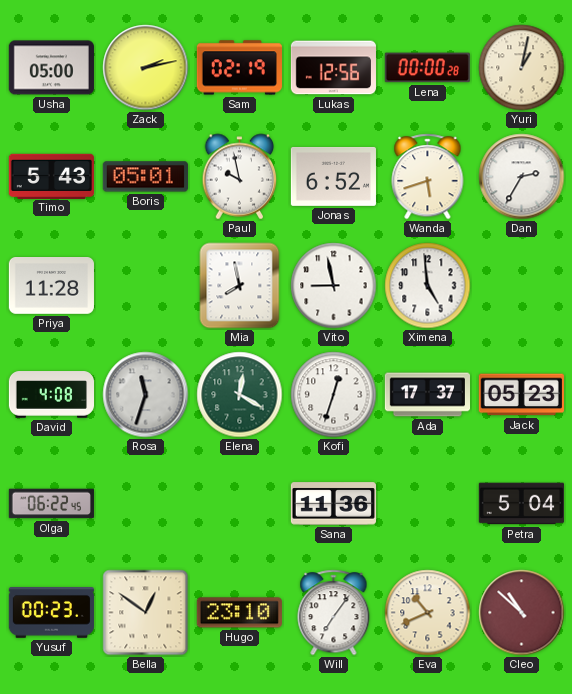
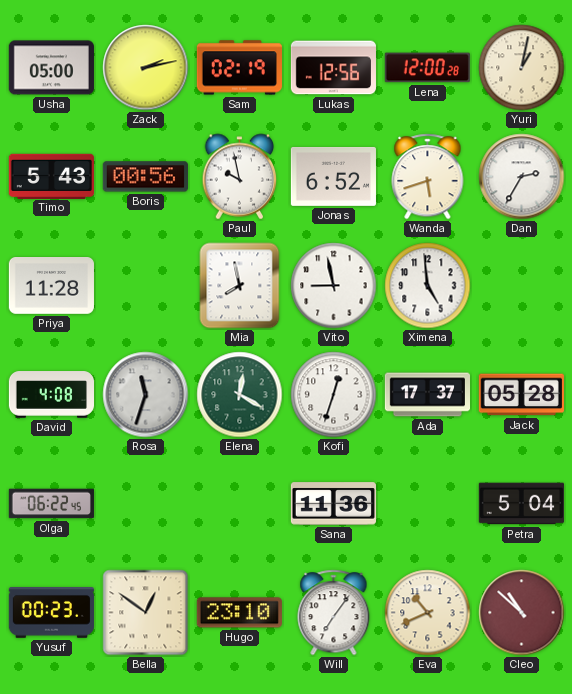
Lena: 00:00 -> 12:00
Boris: 05:01 -> 00:56
Jack: 05:23 -> 05:28
